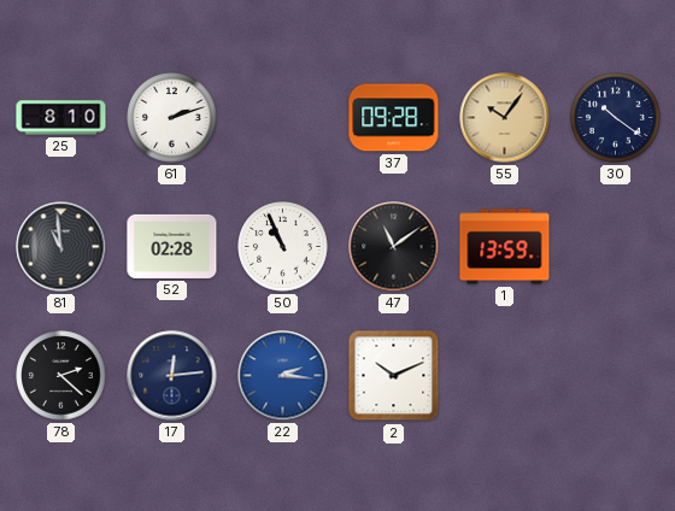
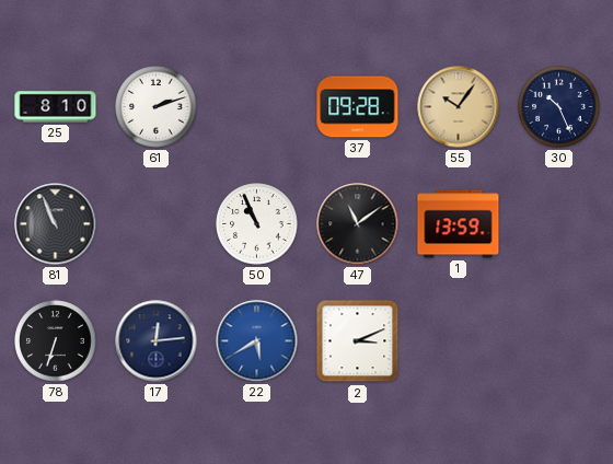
30: 10:21 -> 10:26
81: 10:59 -> 10:56
52: 02:28 -> none
78: 2:22 -> 6:33
22: 2:16 -> 5:40
2: 10:11 -> 3:11
